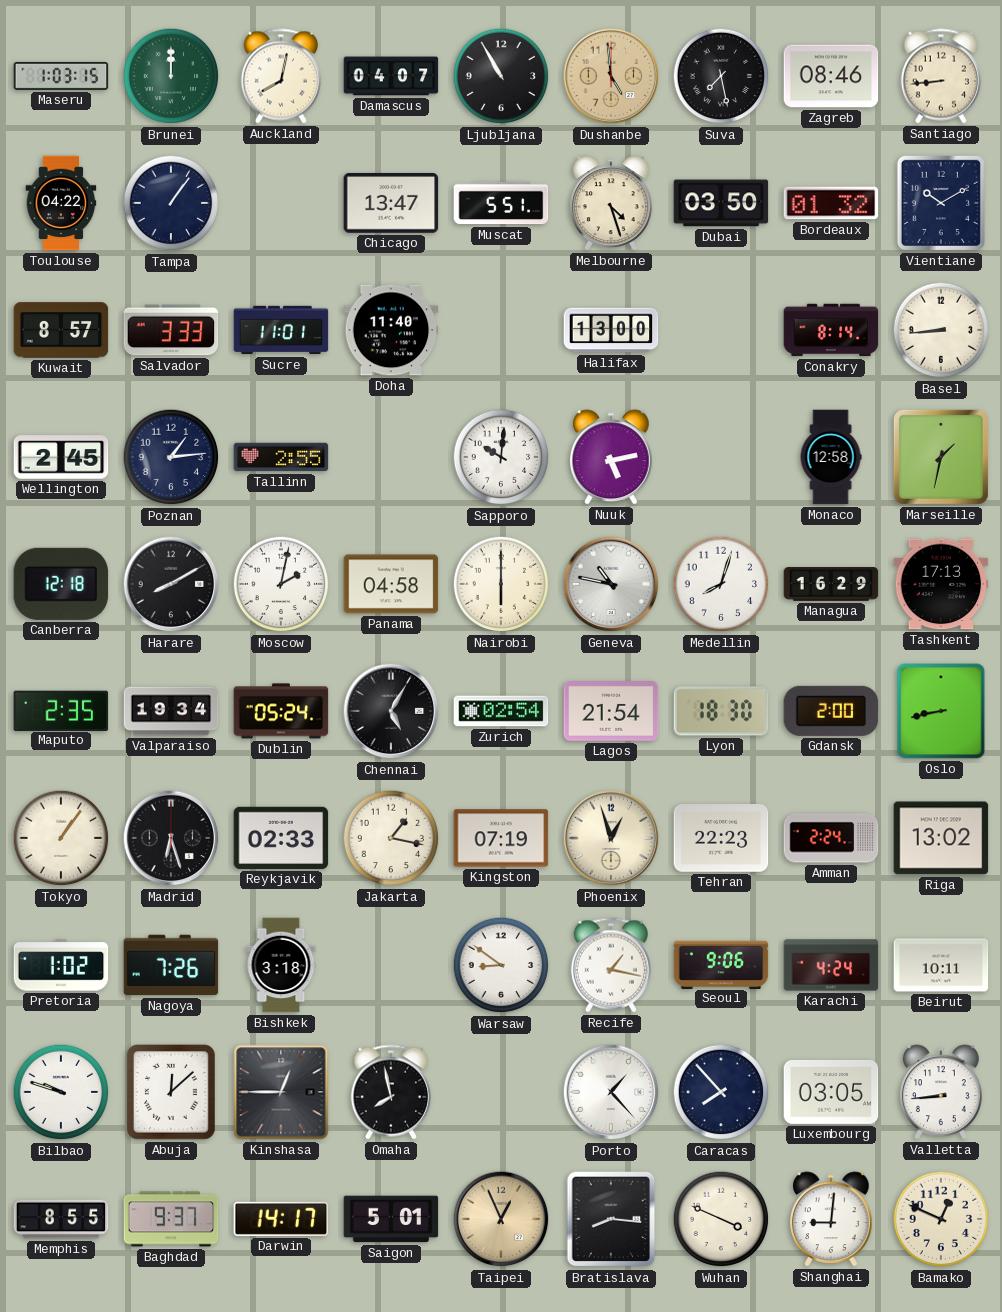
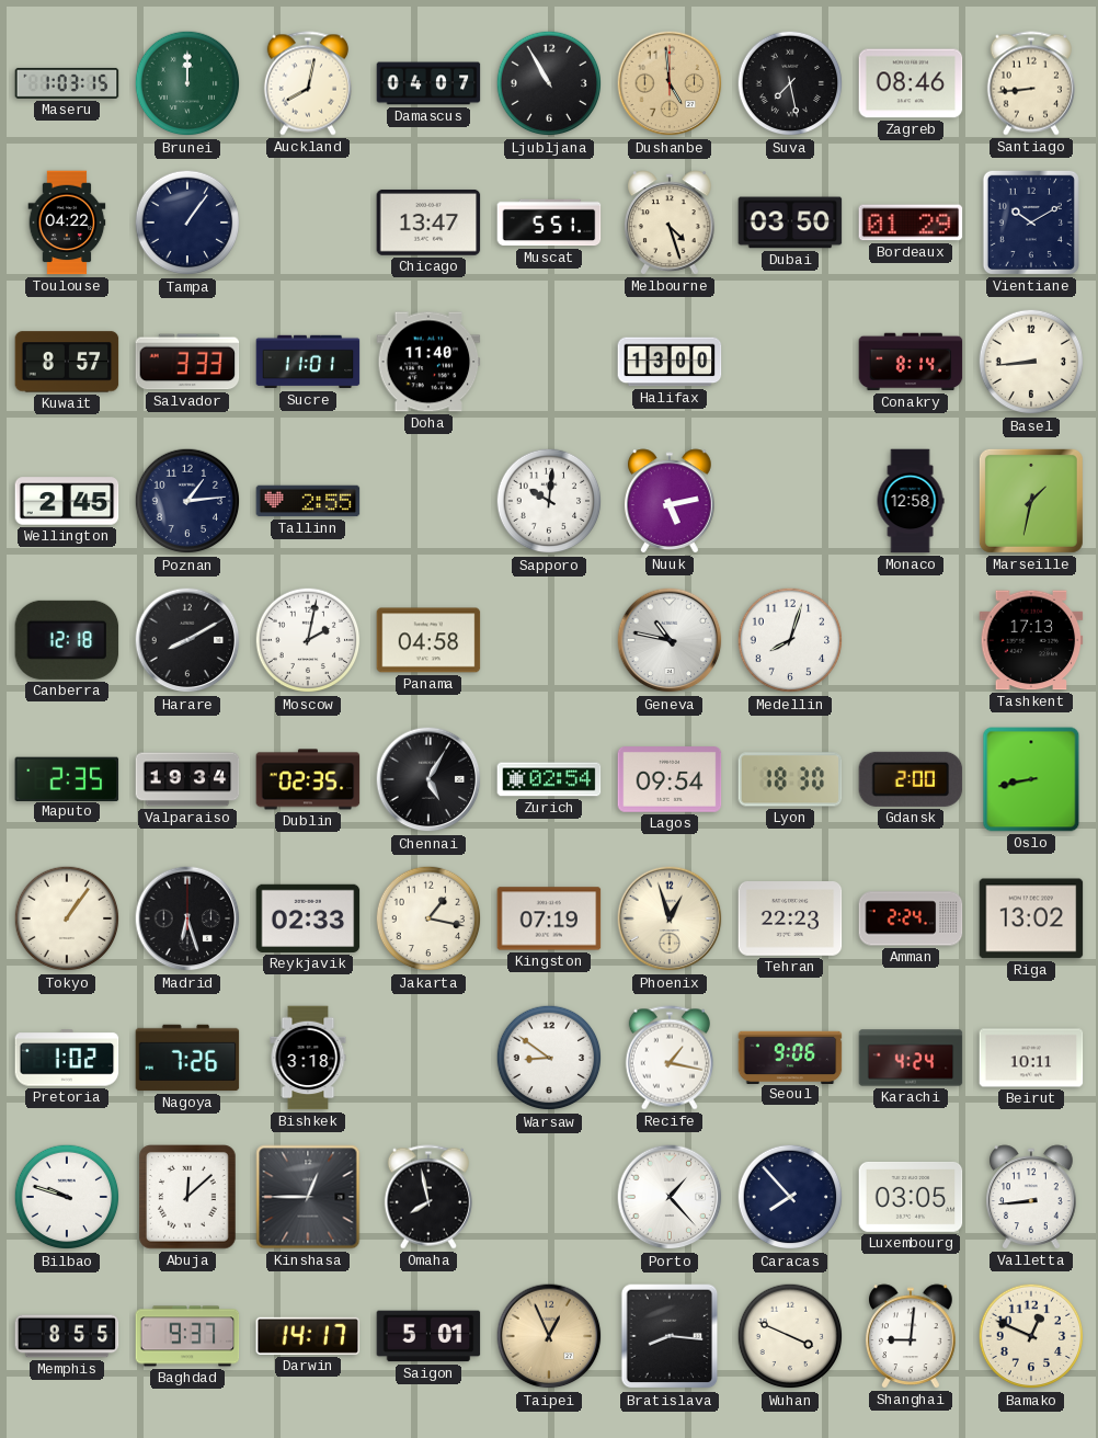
Bordeaux: 01:32 -> 01:29
Nairobi: 6:00 -> none
Managua: 16:29 -> none
Dublin: 05:24 -> 02:35
Lagos: 21:54 -> 09:54
